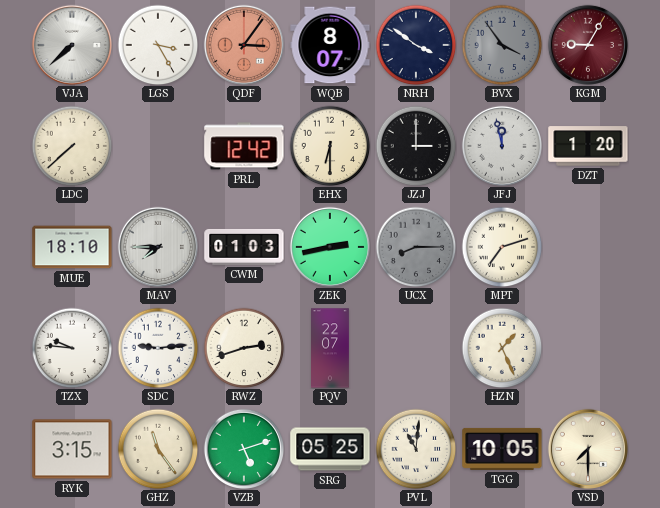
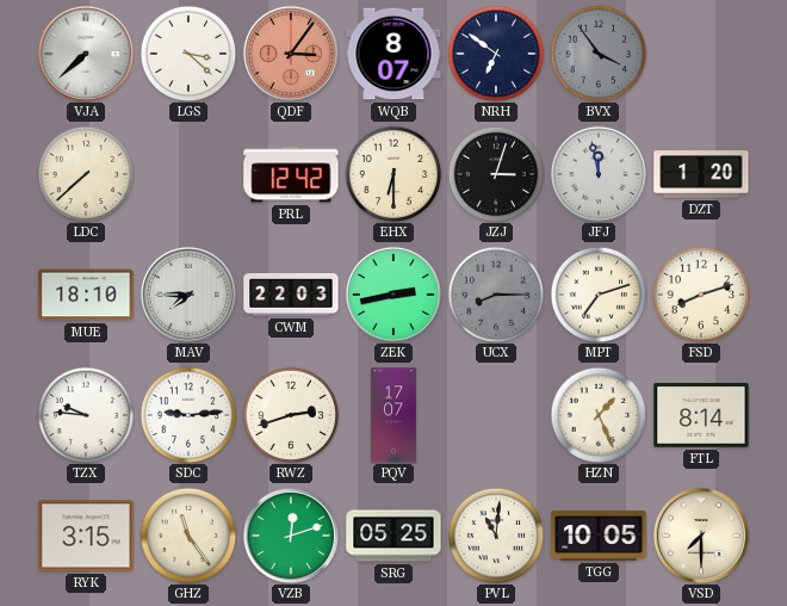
LGS: 3:25 -> 3:22
NRH: 3:51 -> 6:51
KGM: 9:05 -> none
JZJ: 3:00 -> 3:03
CWM: 01:03 -> 22:03
FSD: none -> 8:12
PQV: 22:07 -> 17:07
FTL: none -> 8:14
VZB: 5:12 -> 12:12
